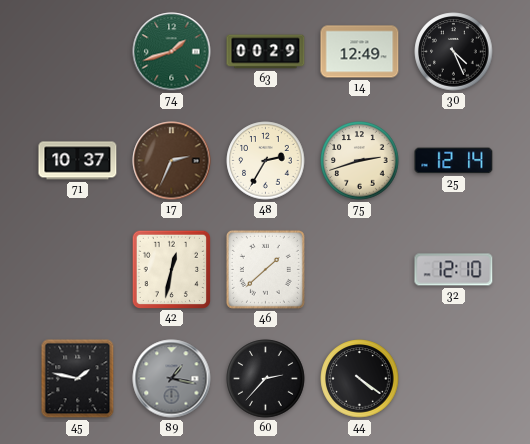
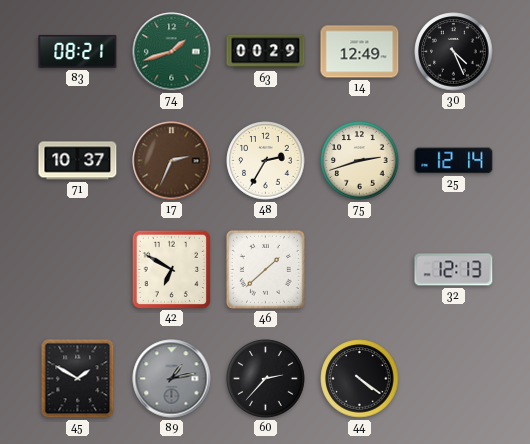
83: none -> 08:21
42: 12:32 -> 6:50
32: 12:10 -> 12:13
45: 1:47 -> 1:50
89: 1:17 -> 1:13
